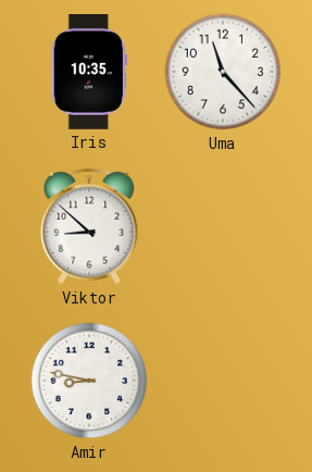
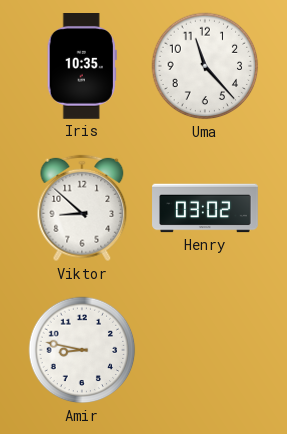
Henry: none -> 03:02
